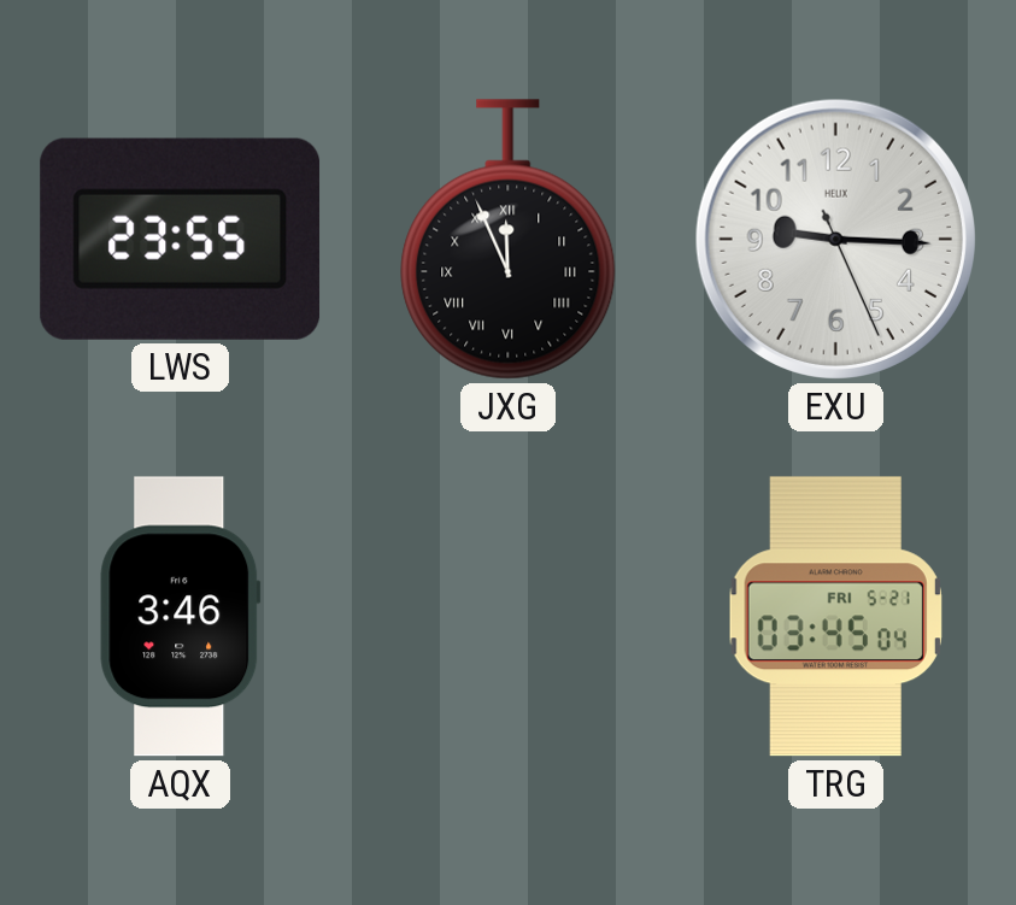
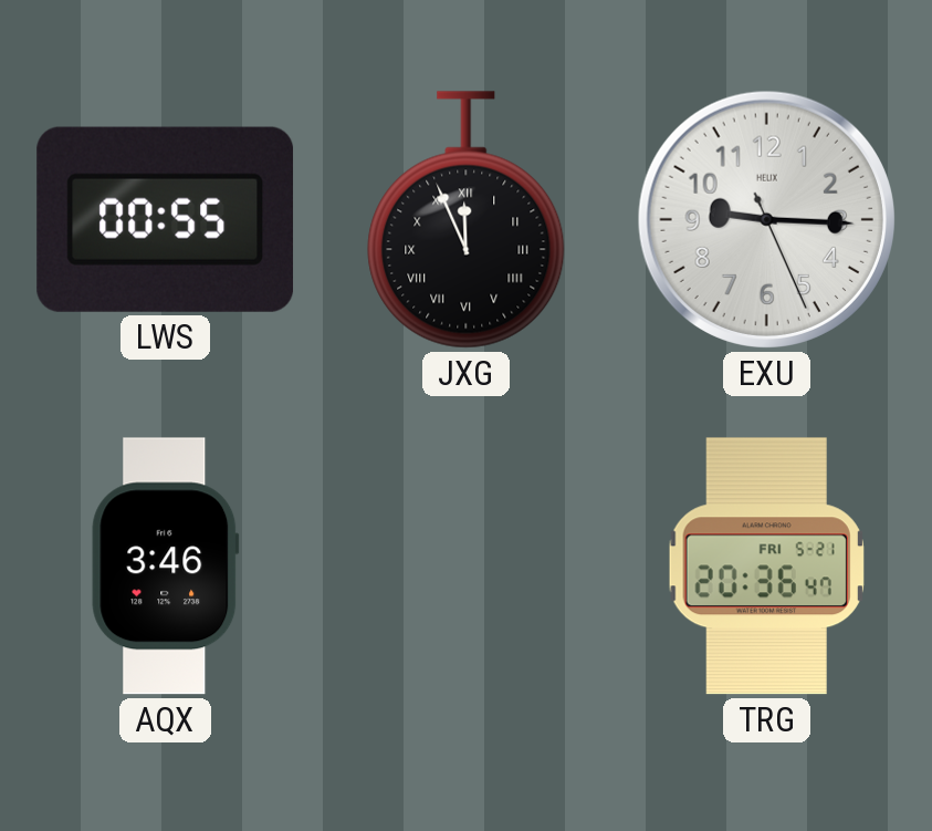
LWS: 23:55 -> 00:55
TRG: 03:45 -> 20:36
